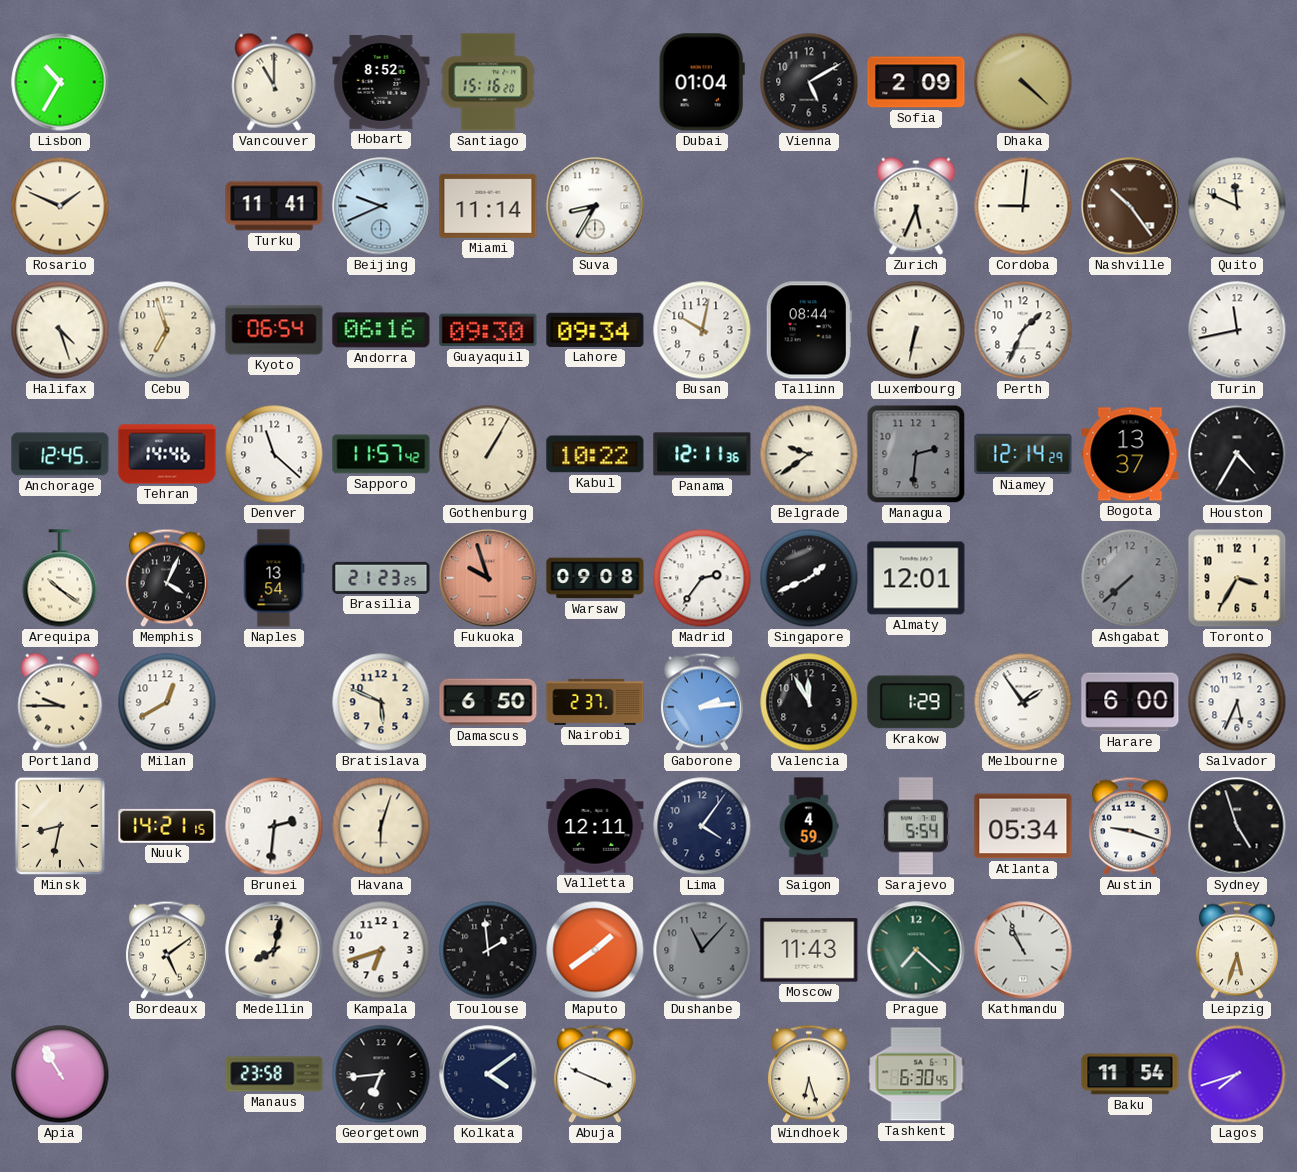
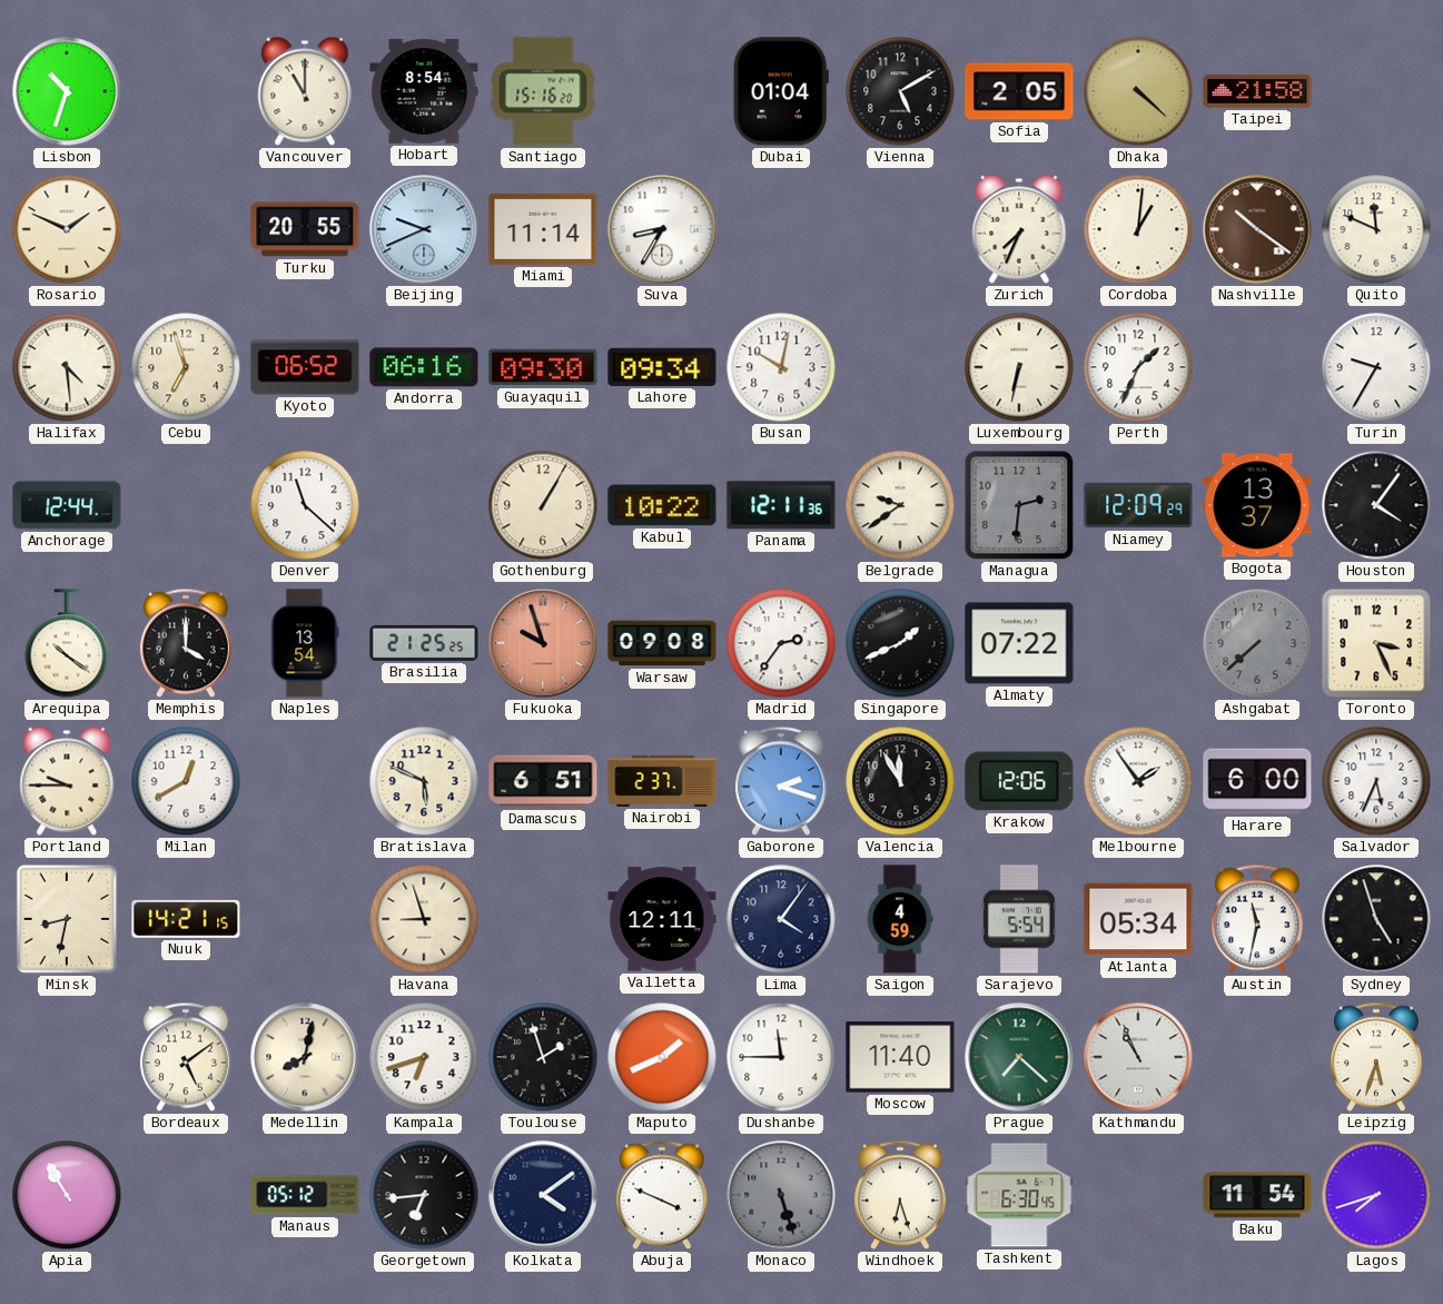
Lisbon: 10:35 -> 10:33
Hobart: 8:52 -> 8:54
Sofia: 2:09 -> 2:05
Taipei: none -> 21:58
Turku: 11:41 -> 20:55
Zurich: 5:34 -> 7:34
Cordoba: 9:01 -> 1:01
Nashville: 10:24 -> 10:21
Halifax: 4:27 -> 4:29
Kyoto: 06:54 -> 06:52
Tallinn: 08:44 -> none
Turin: 11:43 -> 9:35
Anchorage: 12:45 -> 12:44
Tehran: 14:46 -> none
Sapporo: 11:57 -> none
Niamey: 12:14 -> 12:09
Houston: 4:35 -> 4:06
Memphis: 4:04 -> 4:00
Brasilia: 21:23 -> 21:25
Almaty: 12:01 -> 07:22
Toronto: 3:35 -> 3:26
Damascus: 6:50 -> 6:51
Gaborone: 2:14 -> 2:18
Krakow: 1:29 -> 12:06
Brunei: 2:31 -> none
Havana: 6:03 -> 8:57
Austin: 9:18 -> 11:32
Toulouse: 1:59 -> 1:57
Maputo: 1:39 -> 1:41
Dushanbe: 11:07 -> 11:45
Dushanbe dial: grey -> white
Moscow: 11:43 -> 11:40
Manaus: 23:58 -> 05:12
Monaco: none -> 5:27
